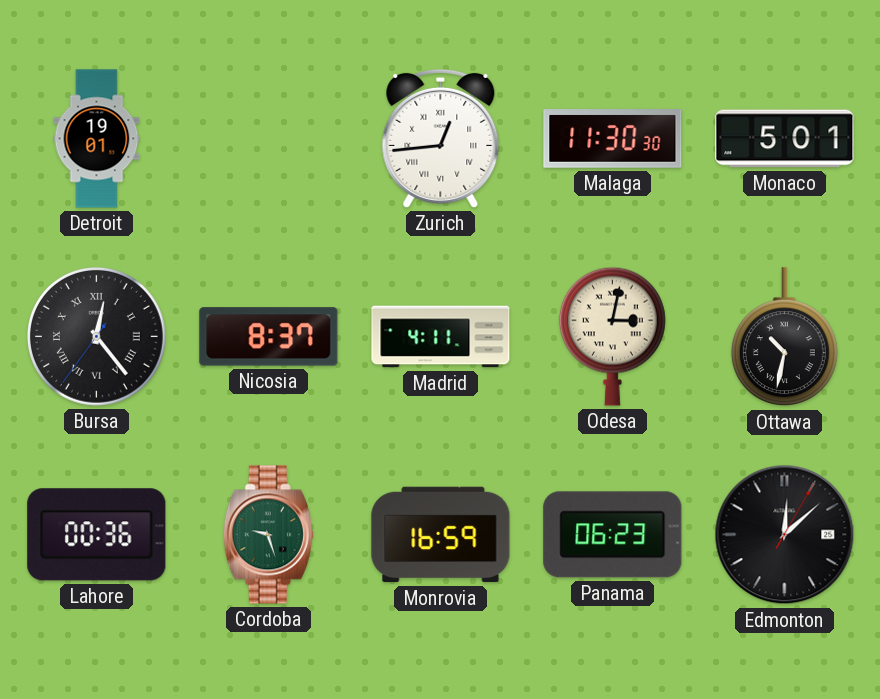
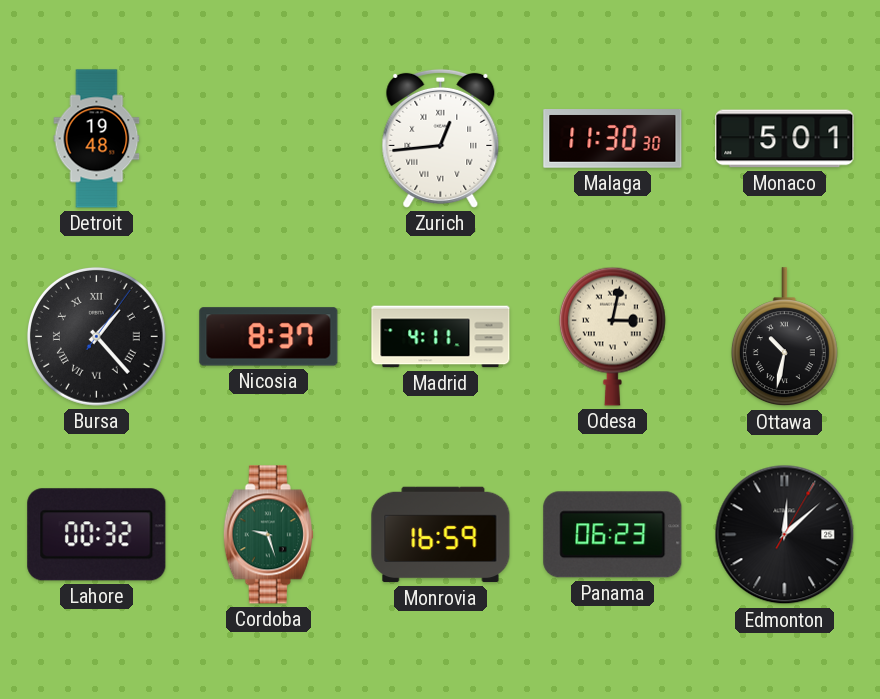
Detroit: 19:01 -> 19:48
Bursa: 12:23 -> 1:23
Lahore: 00:36 -> 00:32
